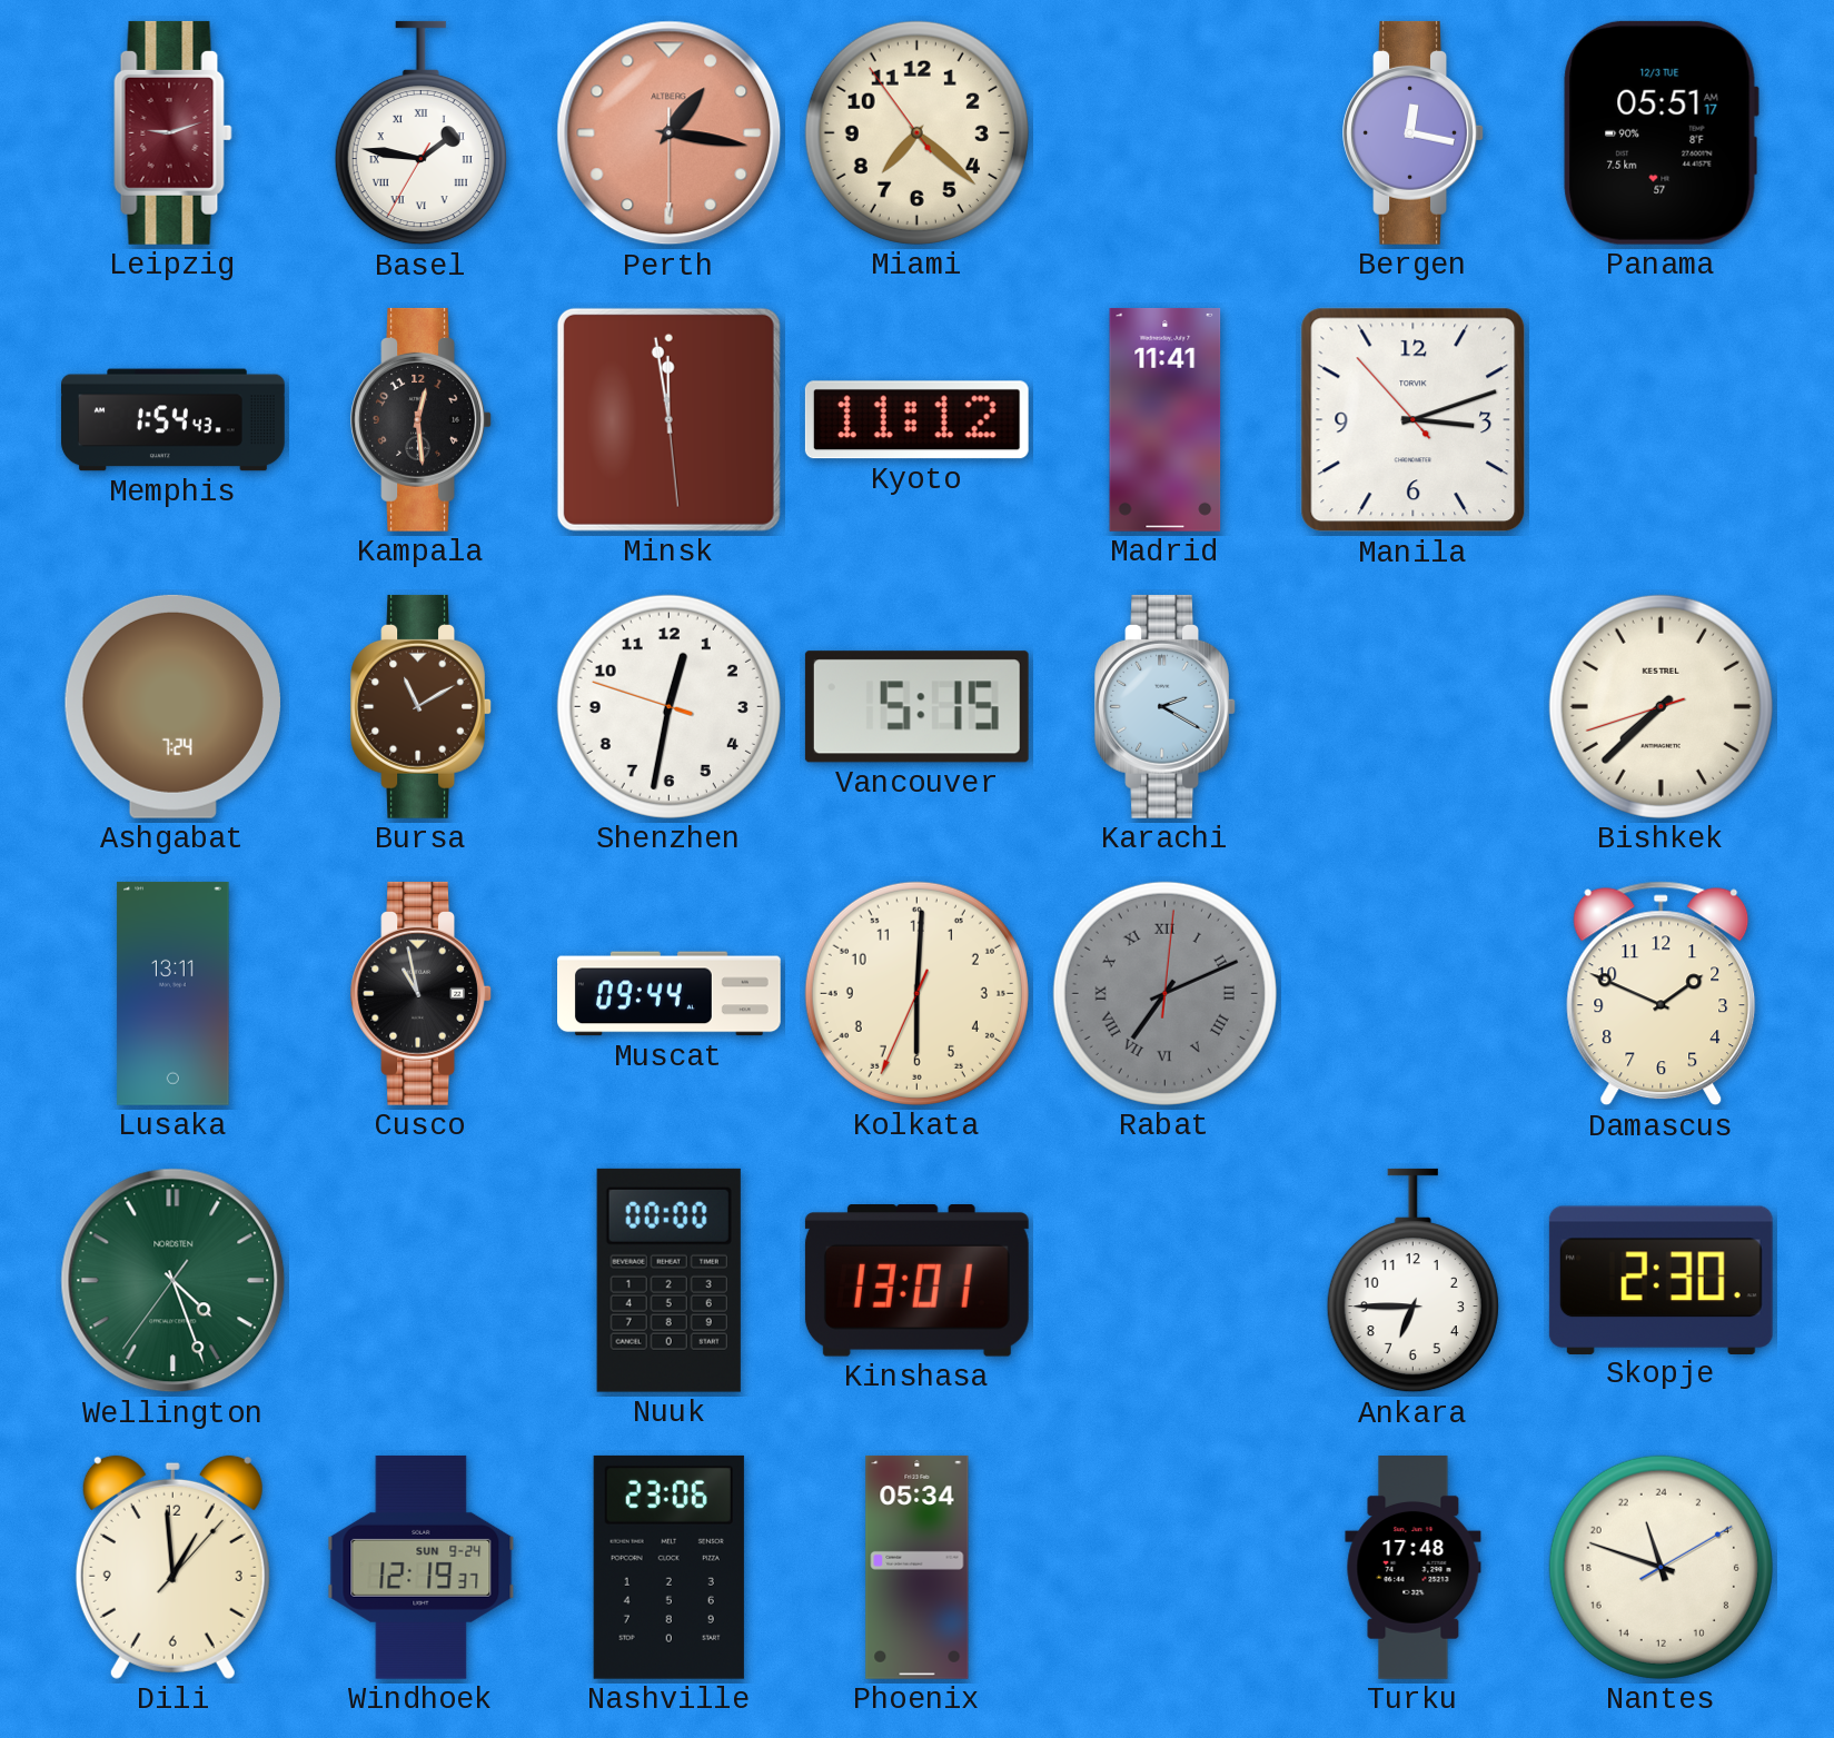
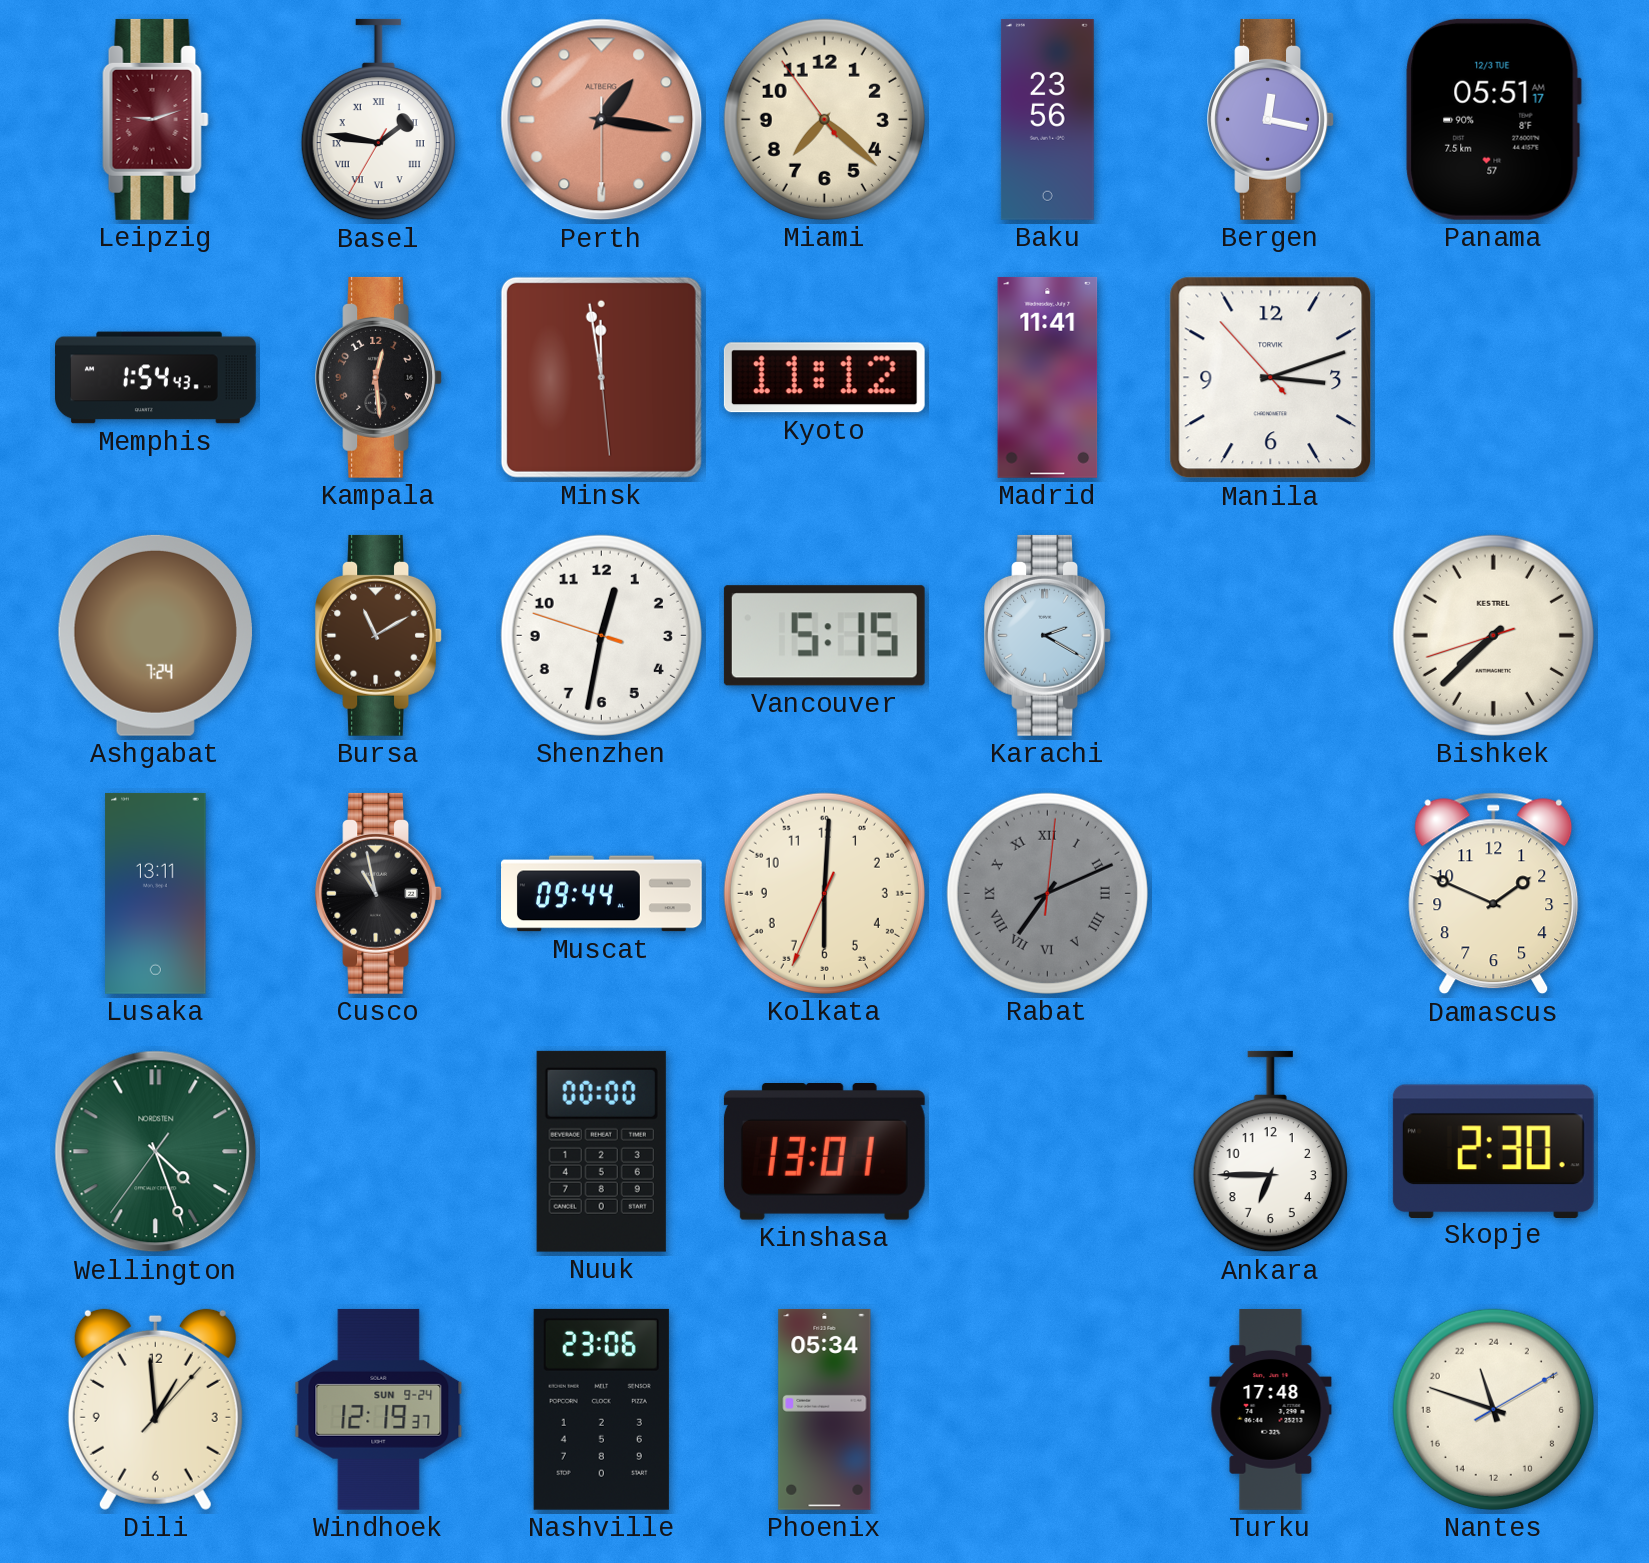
Baku: none -> 23:56
